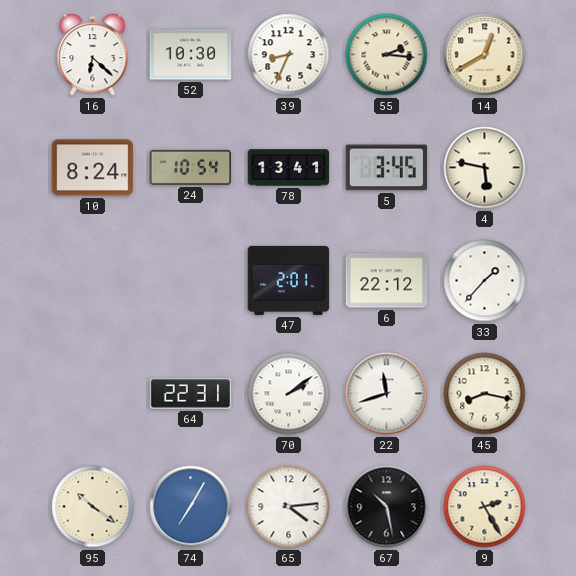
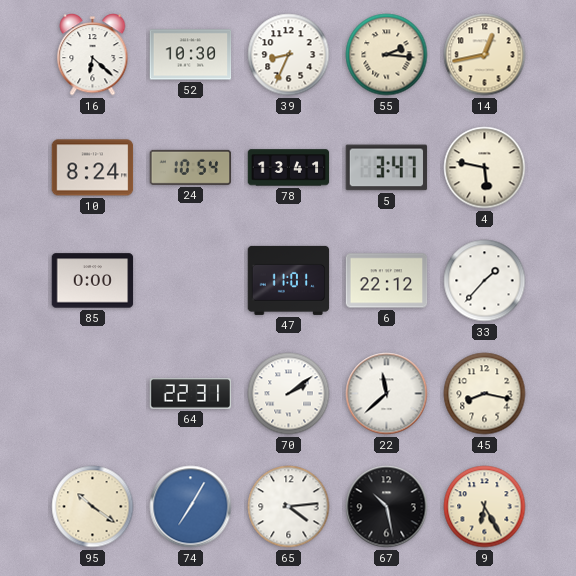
14: 12:40 -> 12:43
5: 3:45 -> 3:47
85: none -> 0:00
47: 2:01 -> 11:01
22: 11:42 -> 11:38
9: 2:25 -> 6:25
